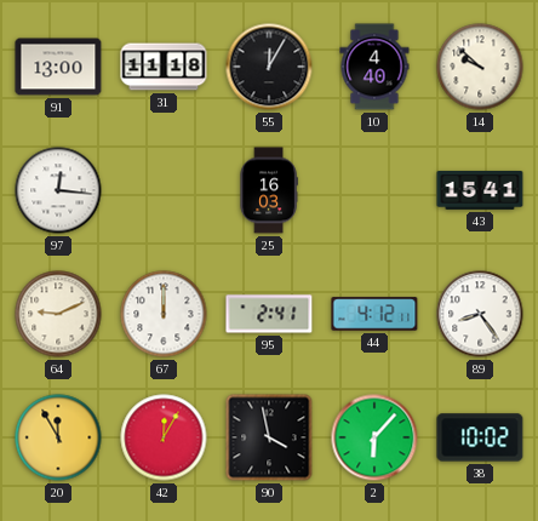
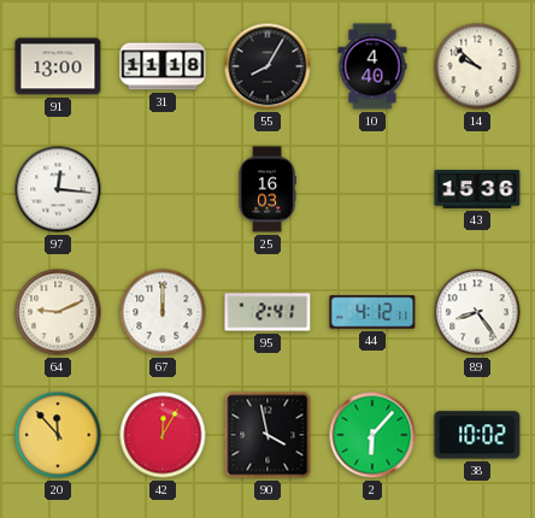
55: 12:05 -> 8:05
43: 15:41 -> 15:36
20: 11:55 -> 11:53
